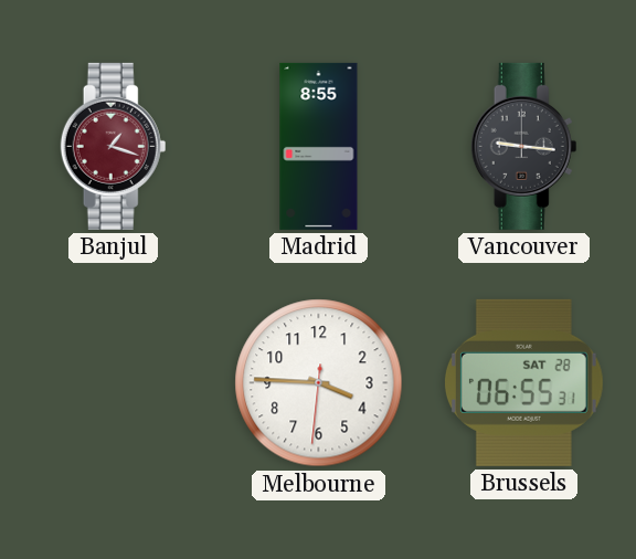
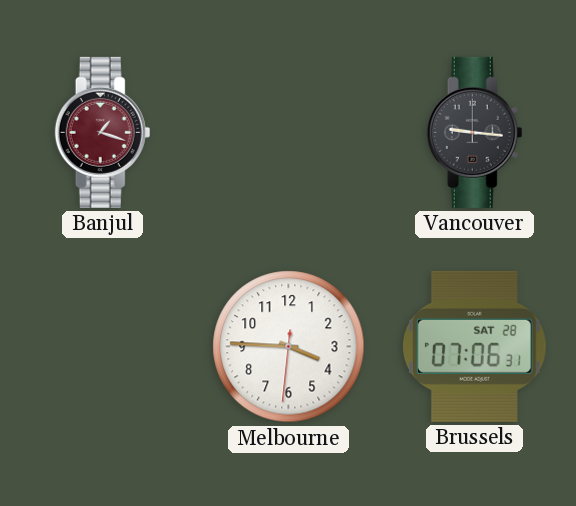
Madrid: 8:55 -> none
Brussels: 06:55 -> 07:06
